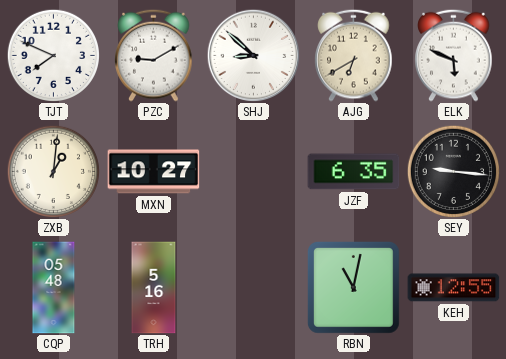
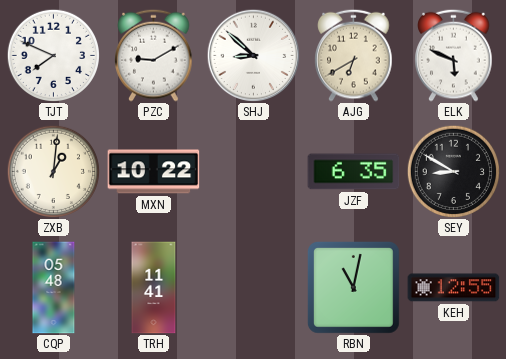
MXN: 10:27 -> 10:22
SEY: 9:16 -> 8:50
TRH: 5:16 -> 11:41
